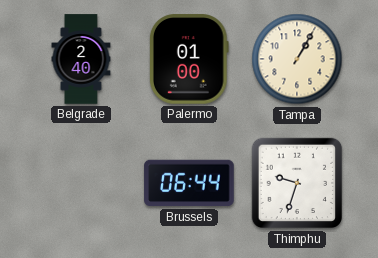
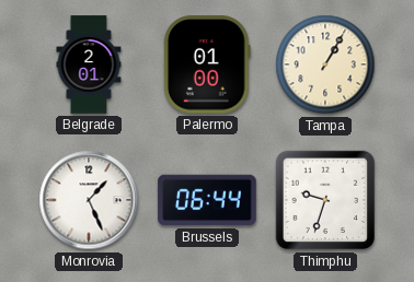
Belgrade: 2:40 -> 2:01
Monrovia: none -> 1:26
